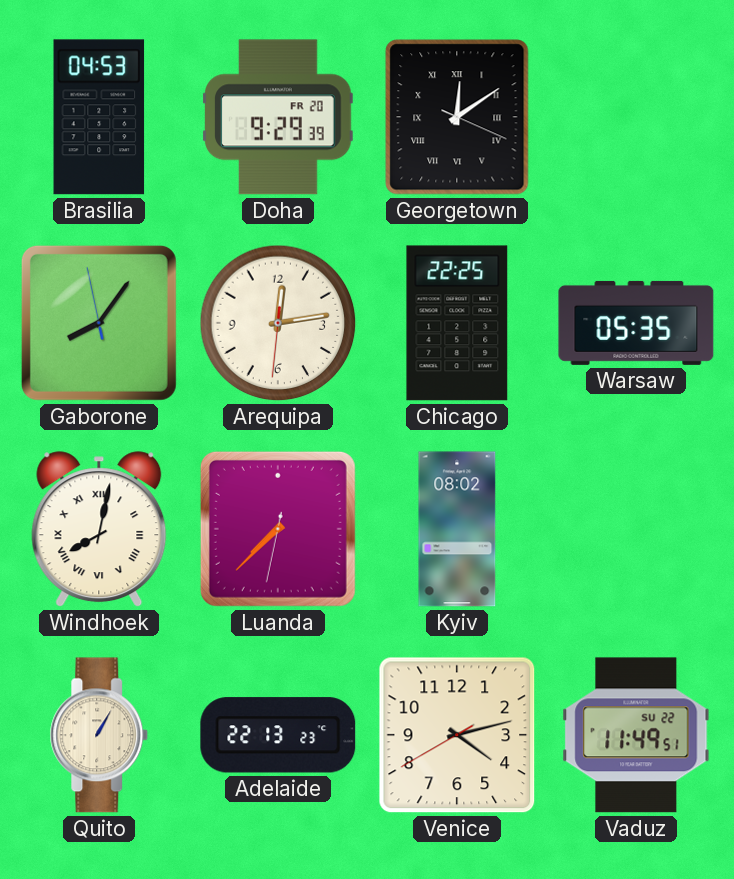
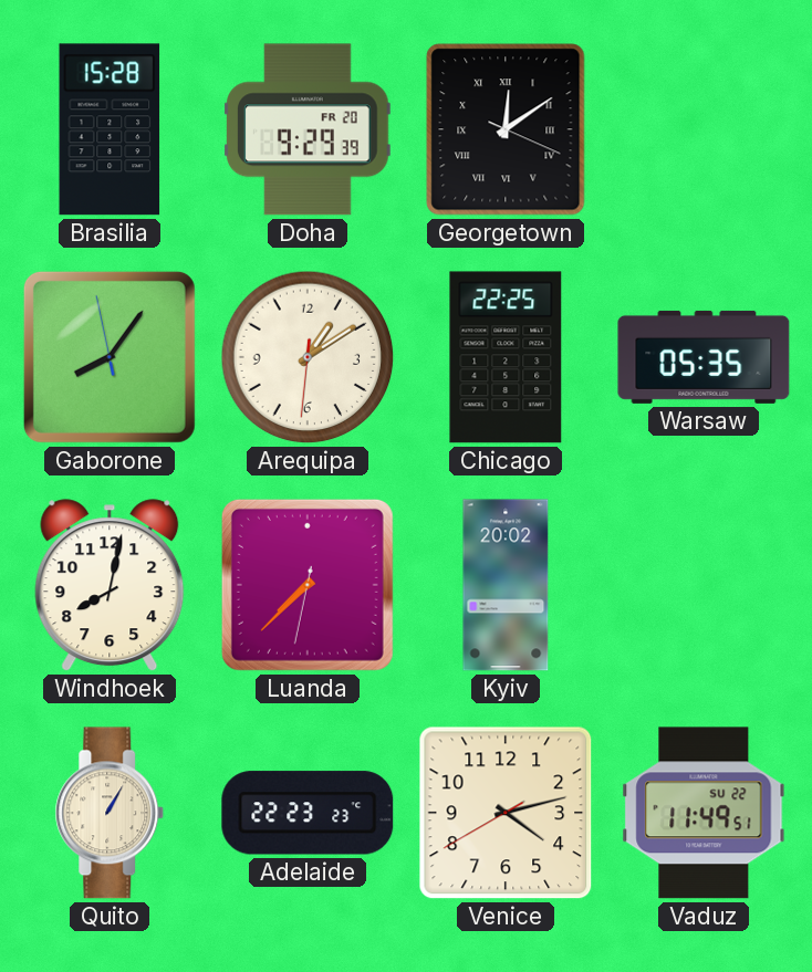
Brasilia: 04:53 -> 15:28
Arequipa: 12:13 -> 1:09
Windhoek numerals: Roman -> Arabic
Kyiv: 08:02 -> 20:02
Adelaide: 22:13 -> 22:23
